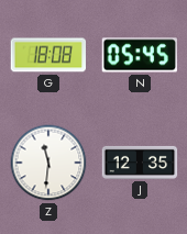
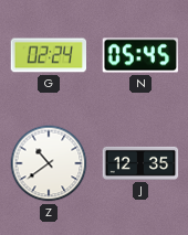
G: 18:08 -> 02:24
Z: 11:31 -> 10:39
